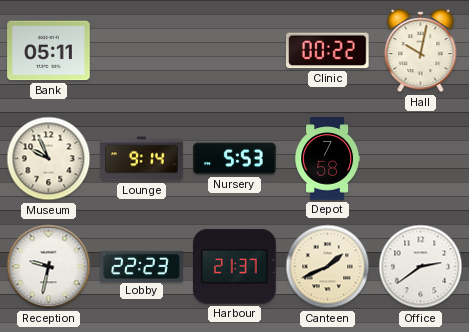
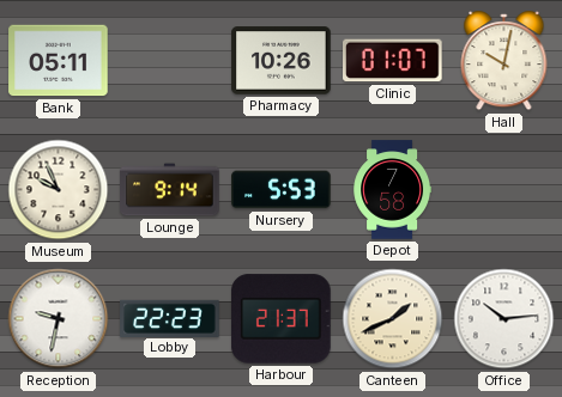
Pharmacy: none -> 10:26
Clinic: 00:22 -> 01:07
Office: 2:39 -> 10:14
